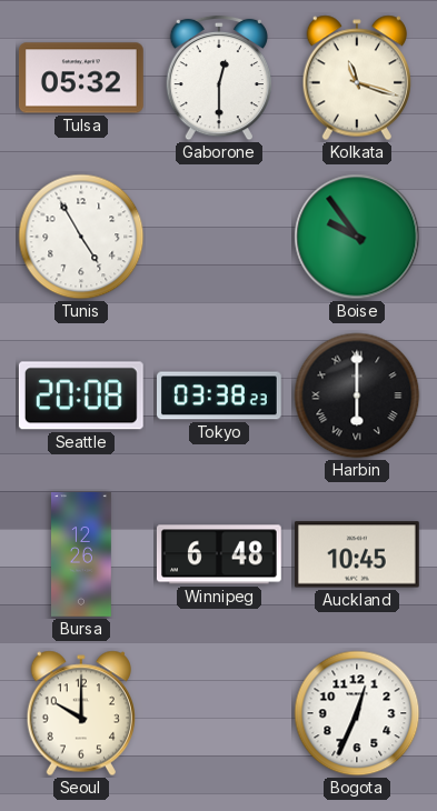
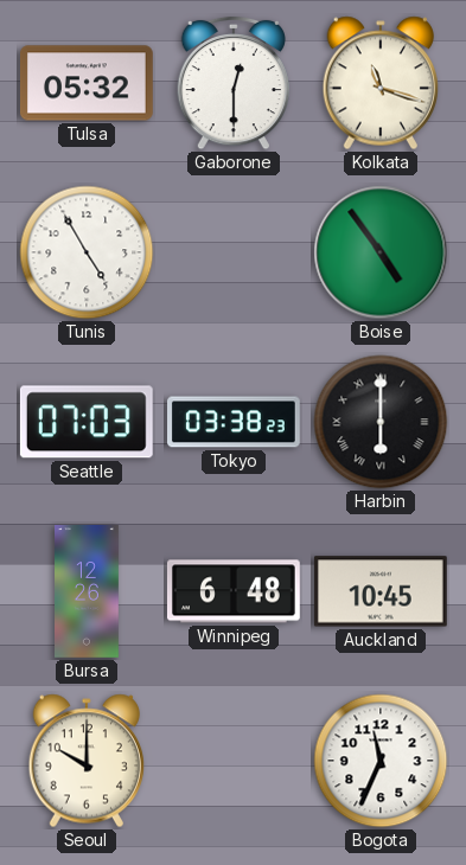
Boise: 9:54 -> 4:54
Seattle: 20:08 -> 07:03
Bogota: 12:34 -> 11:34
